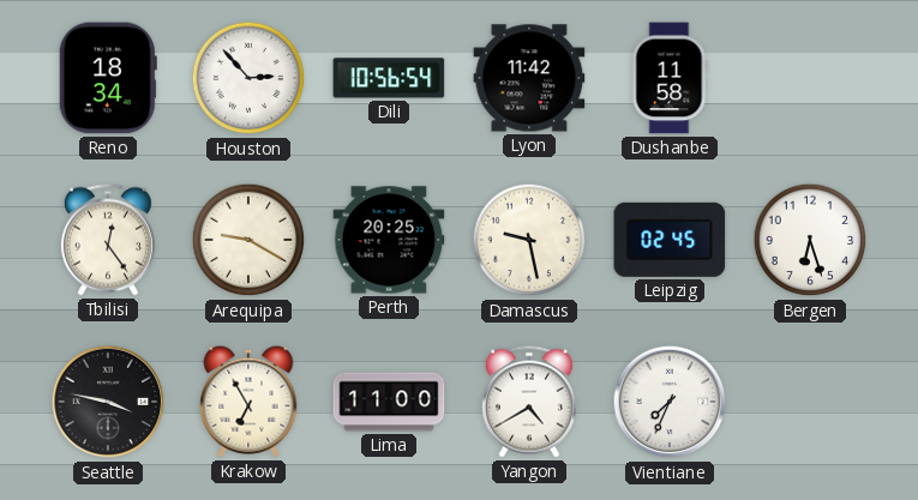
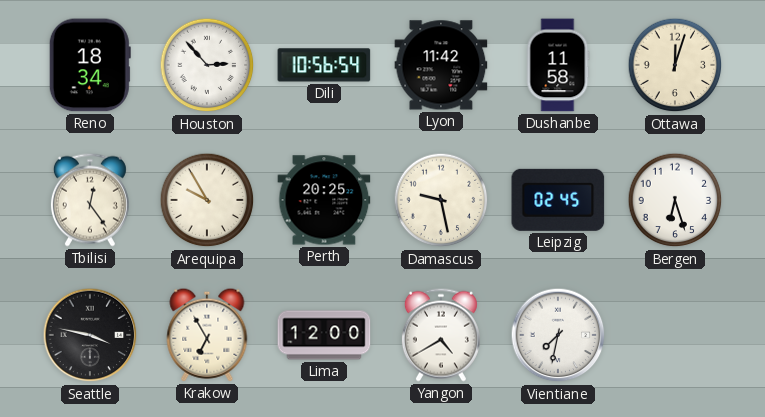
Ottawa: none -> 12:03
Arequipa: 9:20 -> 9:55
Lima: 11:00 -> 12:00
Vientiane: 7:34 -> 7:32
